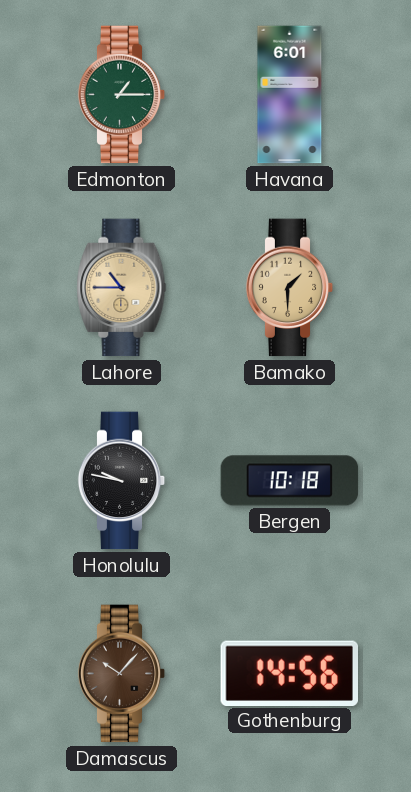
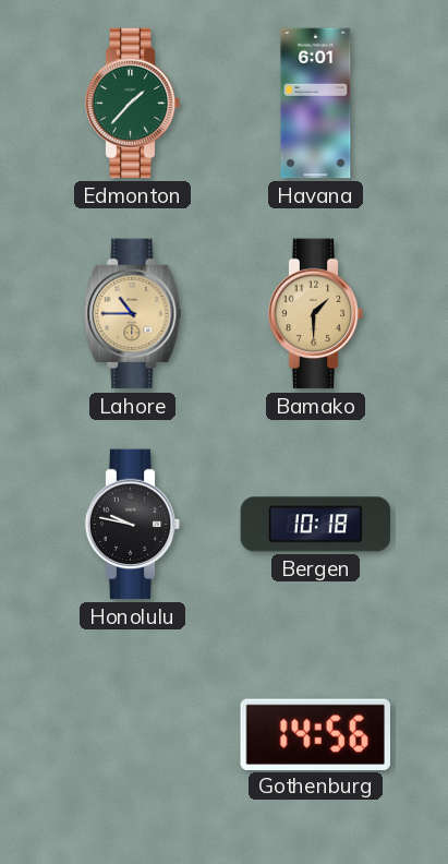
Edmonton: 1:15 -> 1:37
Damascus: 10:07 -> none
